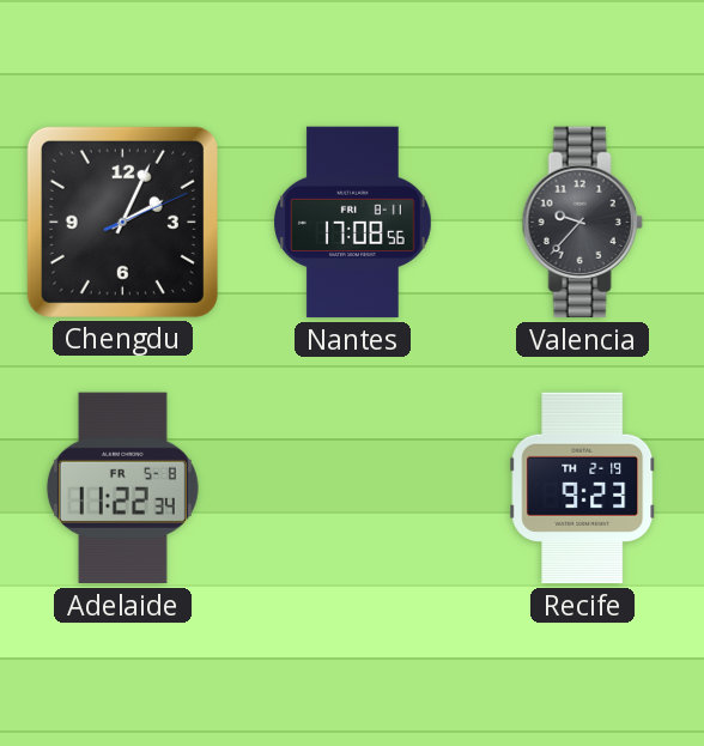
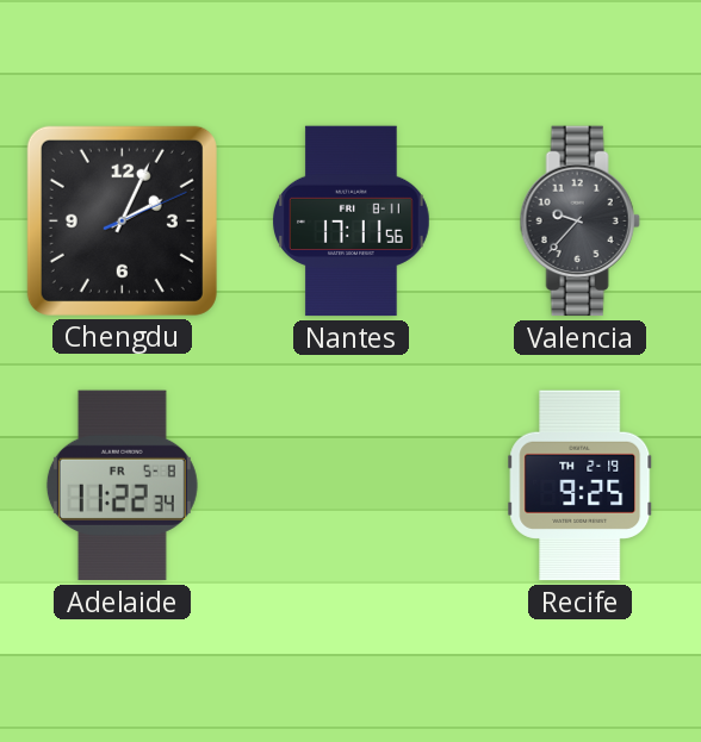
Nantes: 17:08 -> 17:11
Recife: 9:23 -> 9:25
